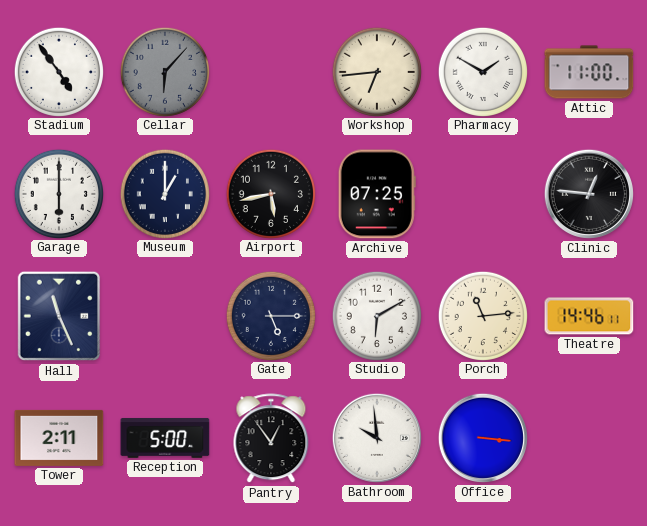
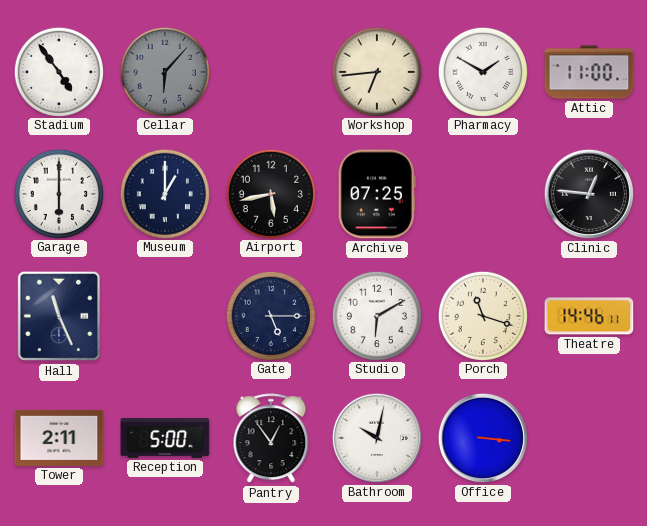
Porch: 11:14 -> 11:18
Bathroom: 9:59 -> 10:02
